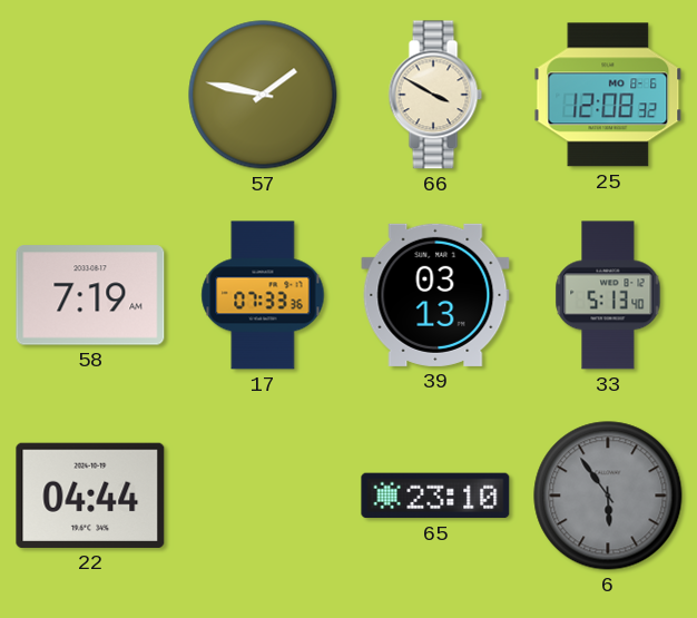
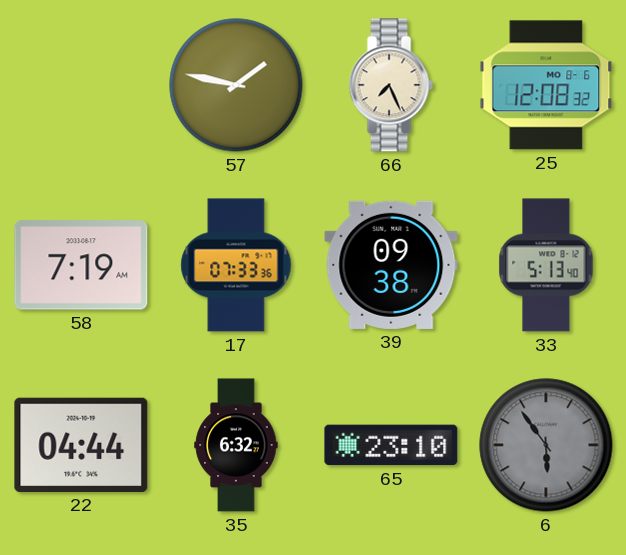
66: 3:50 -> 7:26
39: 03:13 -> 09:38
35: none -> 6:32
